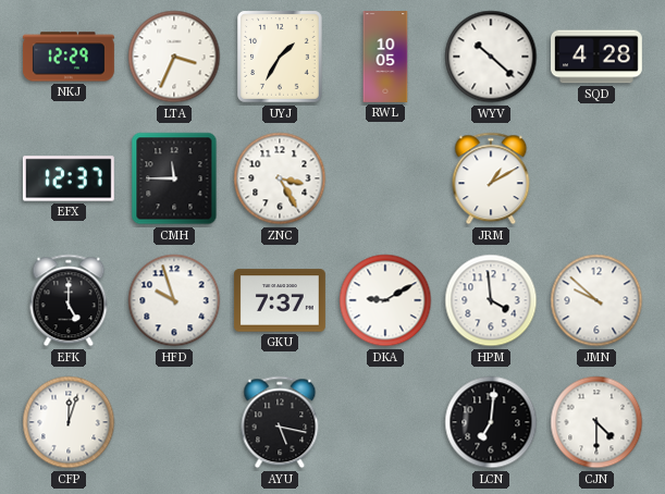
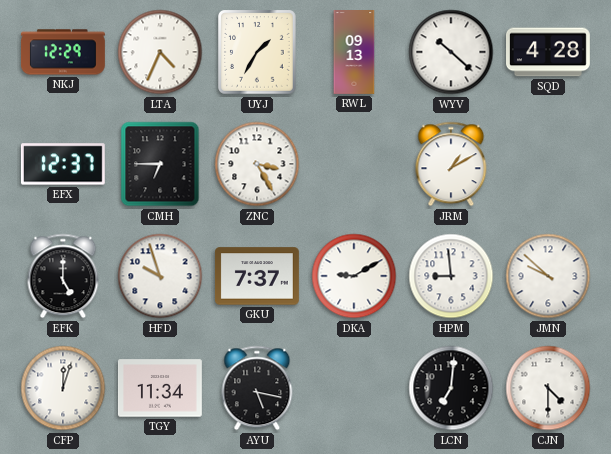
LTA: 3:34 -> 4:34
RWL: 10:05 -> 09:13
CMH: 11:45 -> 6:45
HPM: 3:59 -> 8:59
TGY: none -> 11:34
